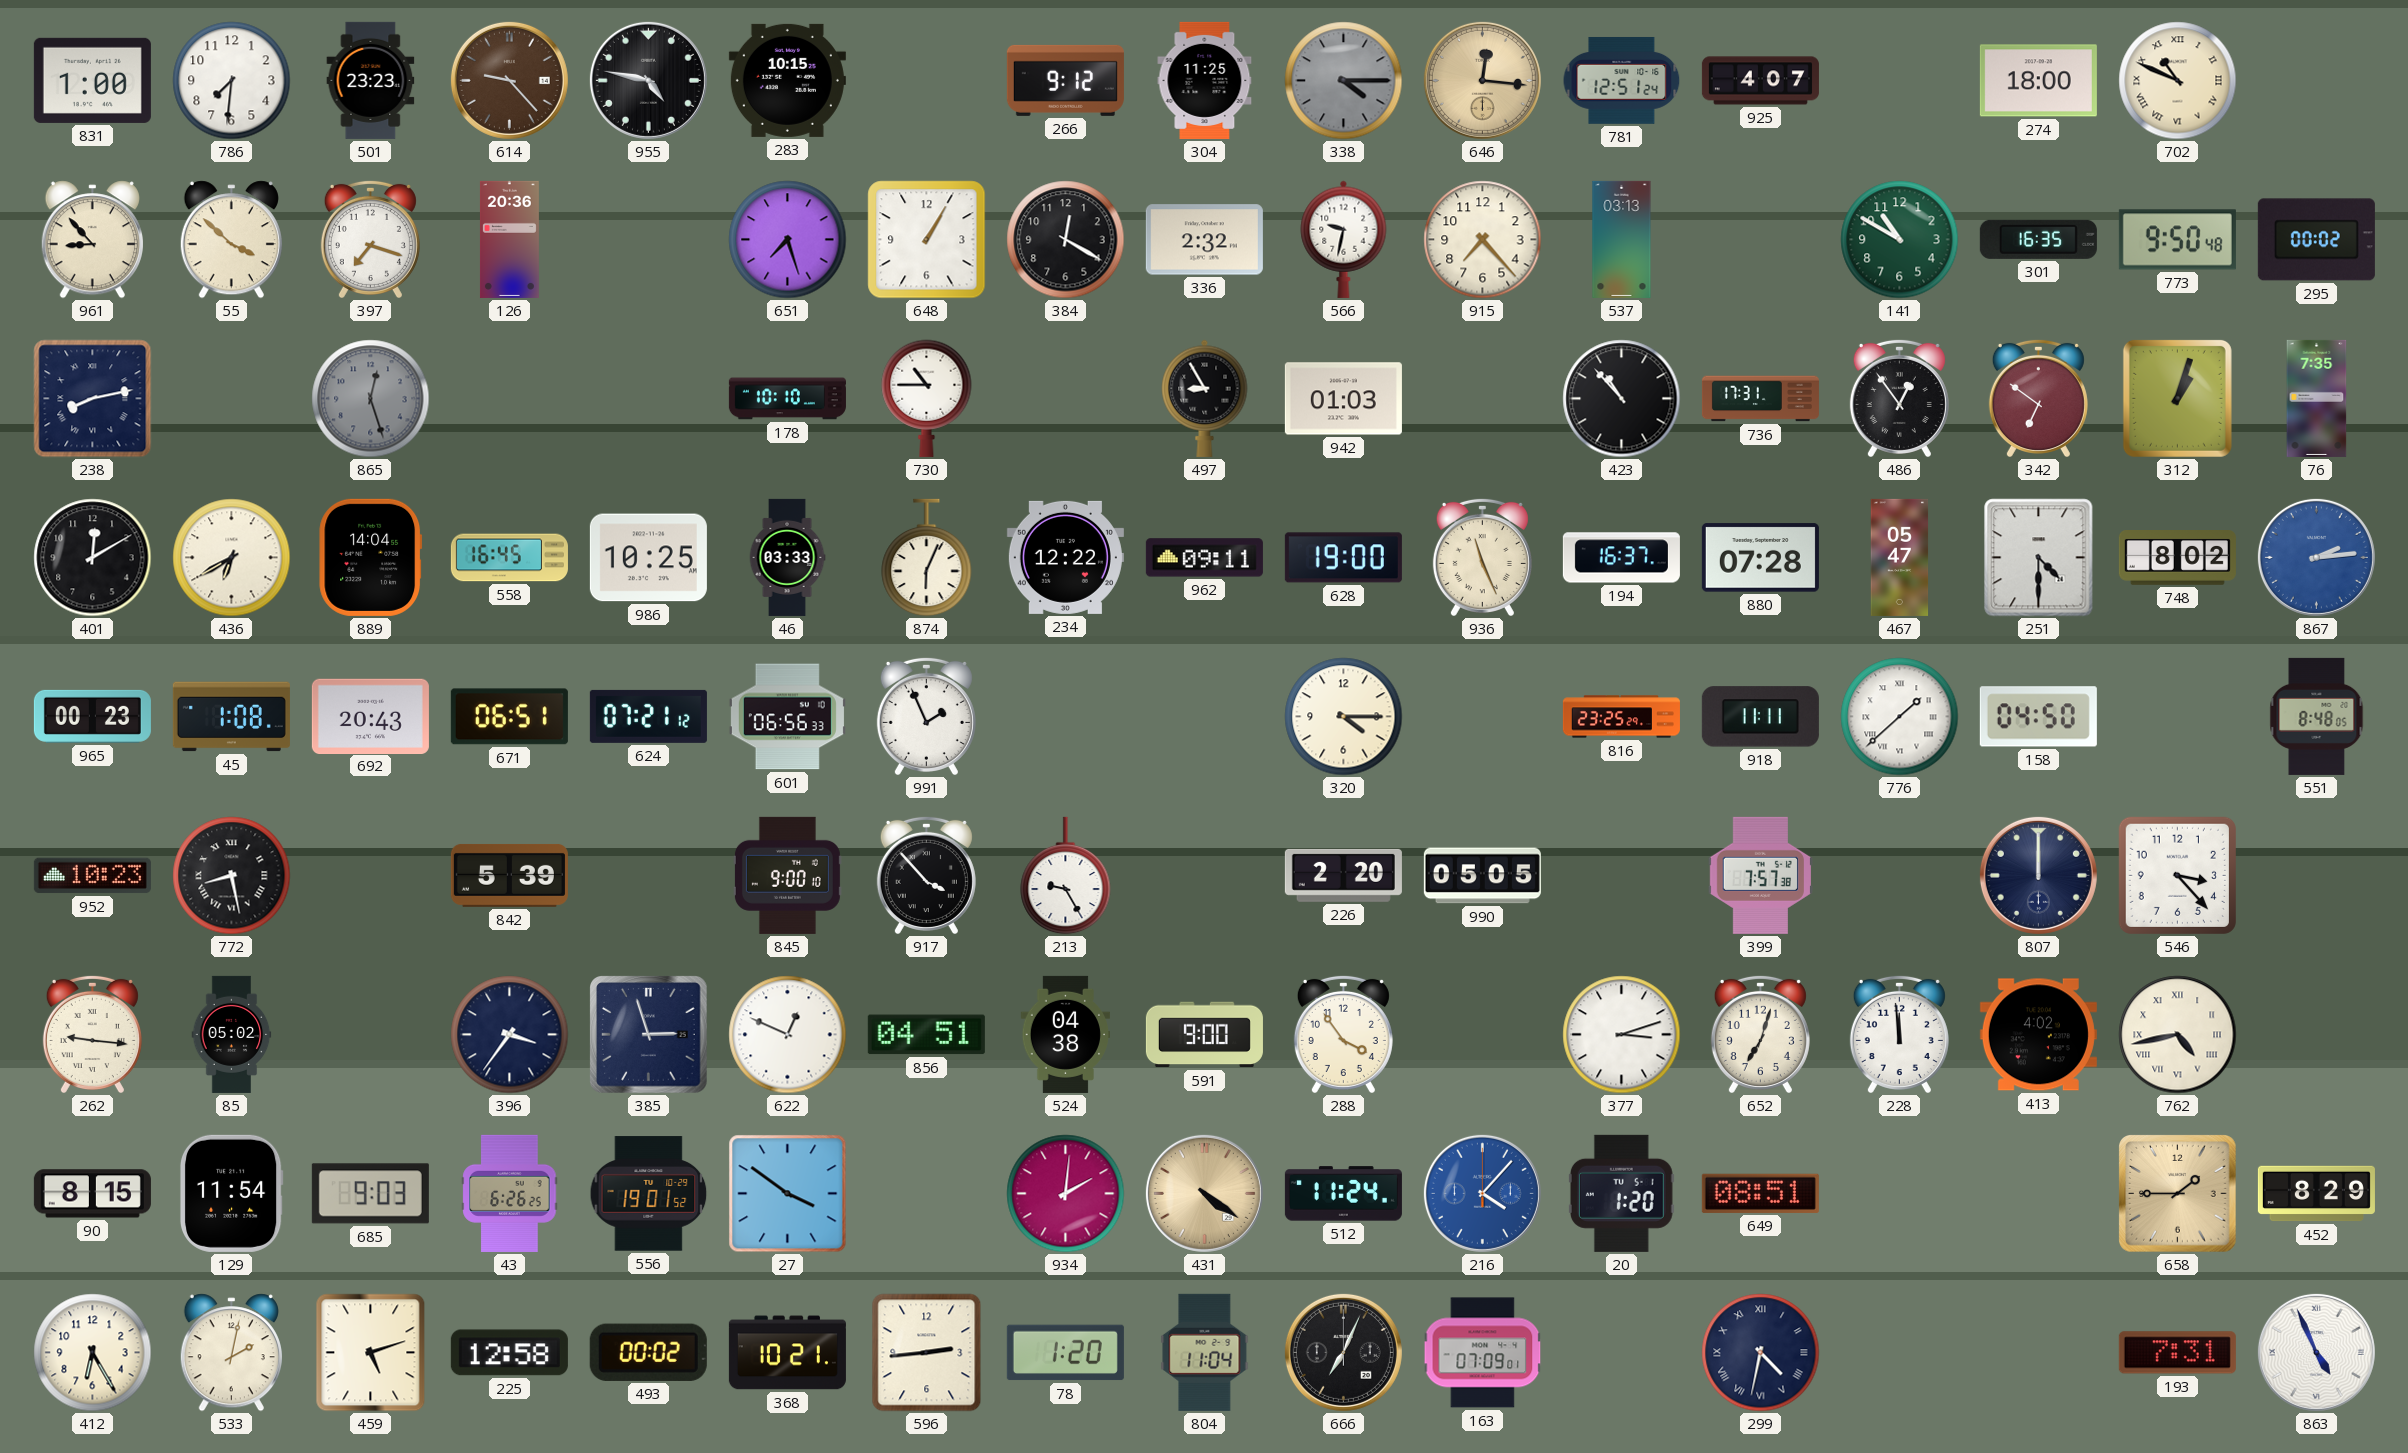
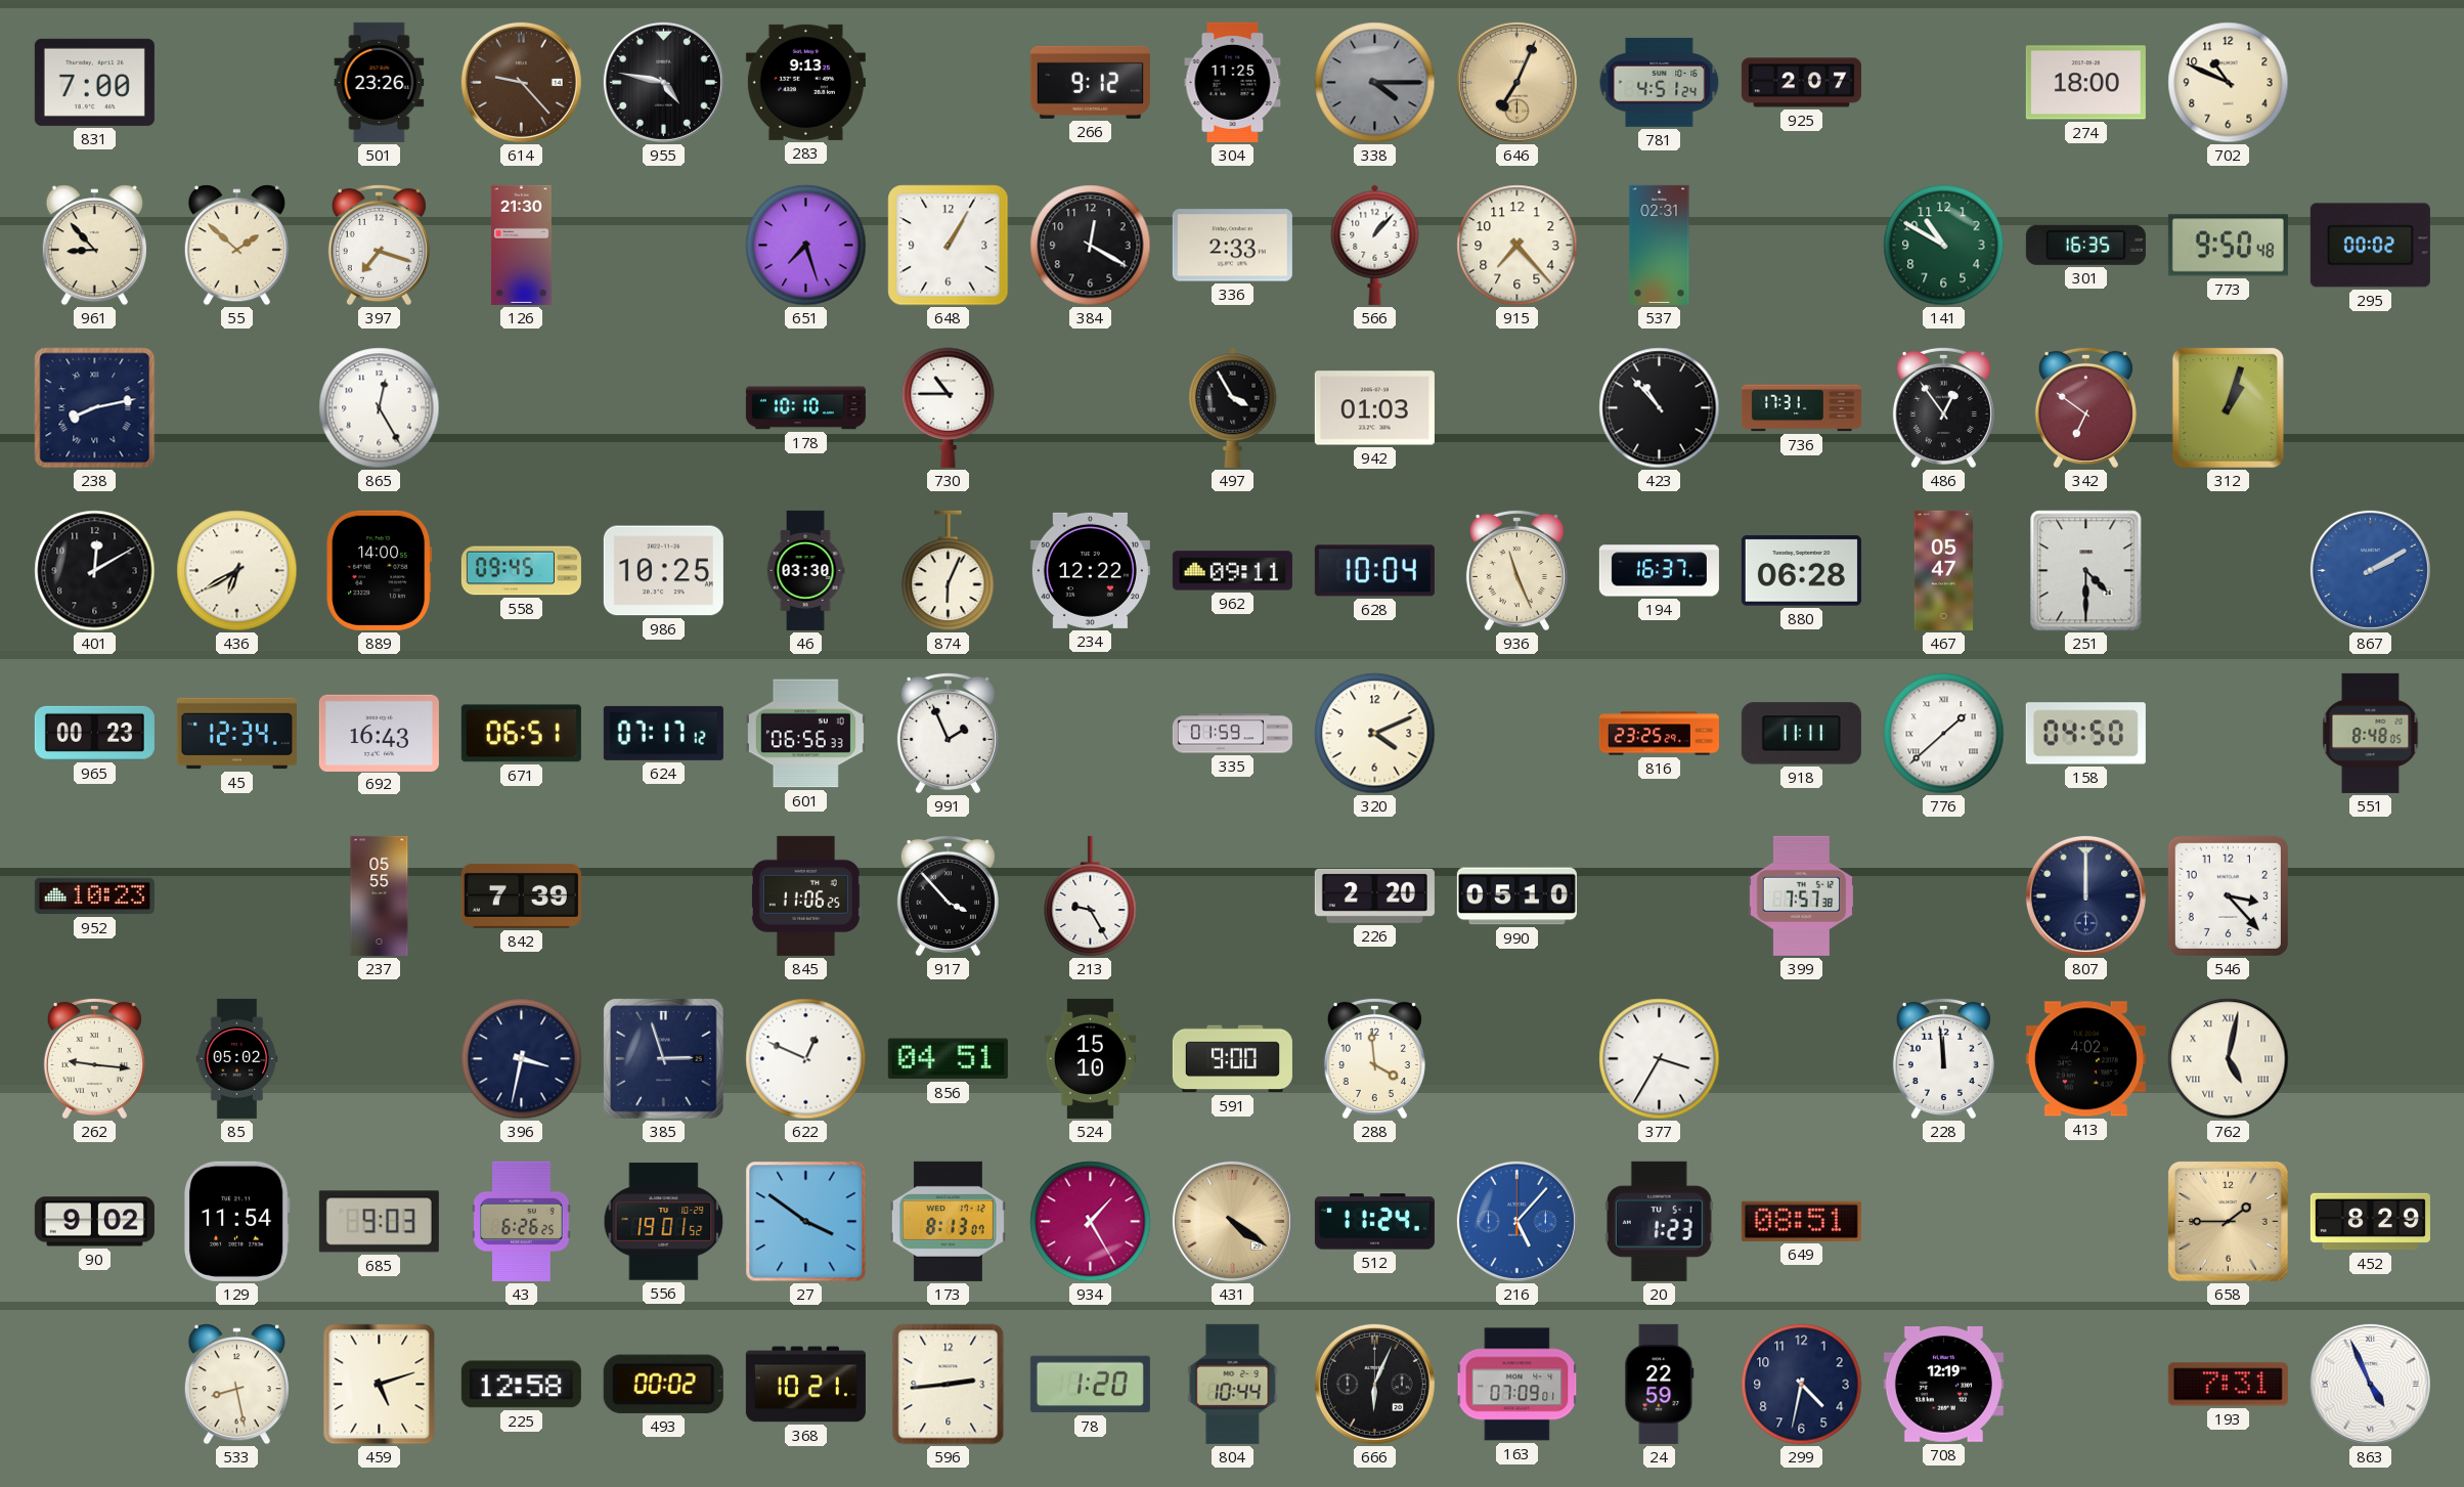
831: 1:00 -> 7:00
786: 7:31 -> none
501: 23:23 -> 23:26
283: 10:15 -> 9:13
646: 12:16 -> 7:04
781: 12:51 -> 4:51
925: 4:07 -> 2:07
702 numerals: Roman -> Arabic
55: 3:52 -> 1:52
126: 20:36 -> 21:30
336: 2:32 -> 2:33
566: 9:32 -> 1:07
537: 03:13 -> 02:31
865: 12:27 -> 12:25
865 dial: grey -> white
497: 8:55 -> 3:55
76: 7:35 -> none
889: 14:04 -> 14:00
558: 16:45 -> 09:45
46: 03:33 -> 03:30
628: 19:00 -> 10:04
880: 07:28 -> 06:28
748: 8:02 -> none
867: 2:14 -> 2:10
45: 1:08 -> 12:34
692: 20:43 -> 16:43
624: 07:21 -> 07:17
335: none -> 01:59
320: 4:15 -> 4:11
772: 8:28 -> none
237: none -> 05:55
842: 5:39 -> 7:39
845: 9:00 -> 11:06
990: 05:05 -> 05:10
396: 3:36 -> 3:32
524: 04:38 -> 15:10
288: 3:54 -> 3:59
377: 3:12 -> 3:35
652: 7:03 -> none
762: 4:43 -> 5:02
90: 8:15 -> 9:02
173: none -> 8:13
934: 2:01 -> 1:25
216: 4:07 -> 5:07
20: 1:20 -> 1:23
412: 6:25 -> none
533: 2:02 -> 8:28
804: 11:04 -> 10:44
666: 7:04 -> 6:04
24: none -> 22:59
299 numerals: Roman -> Arabic
708: none -> 12:19
